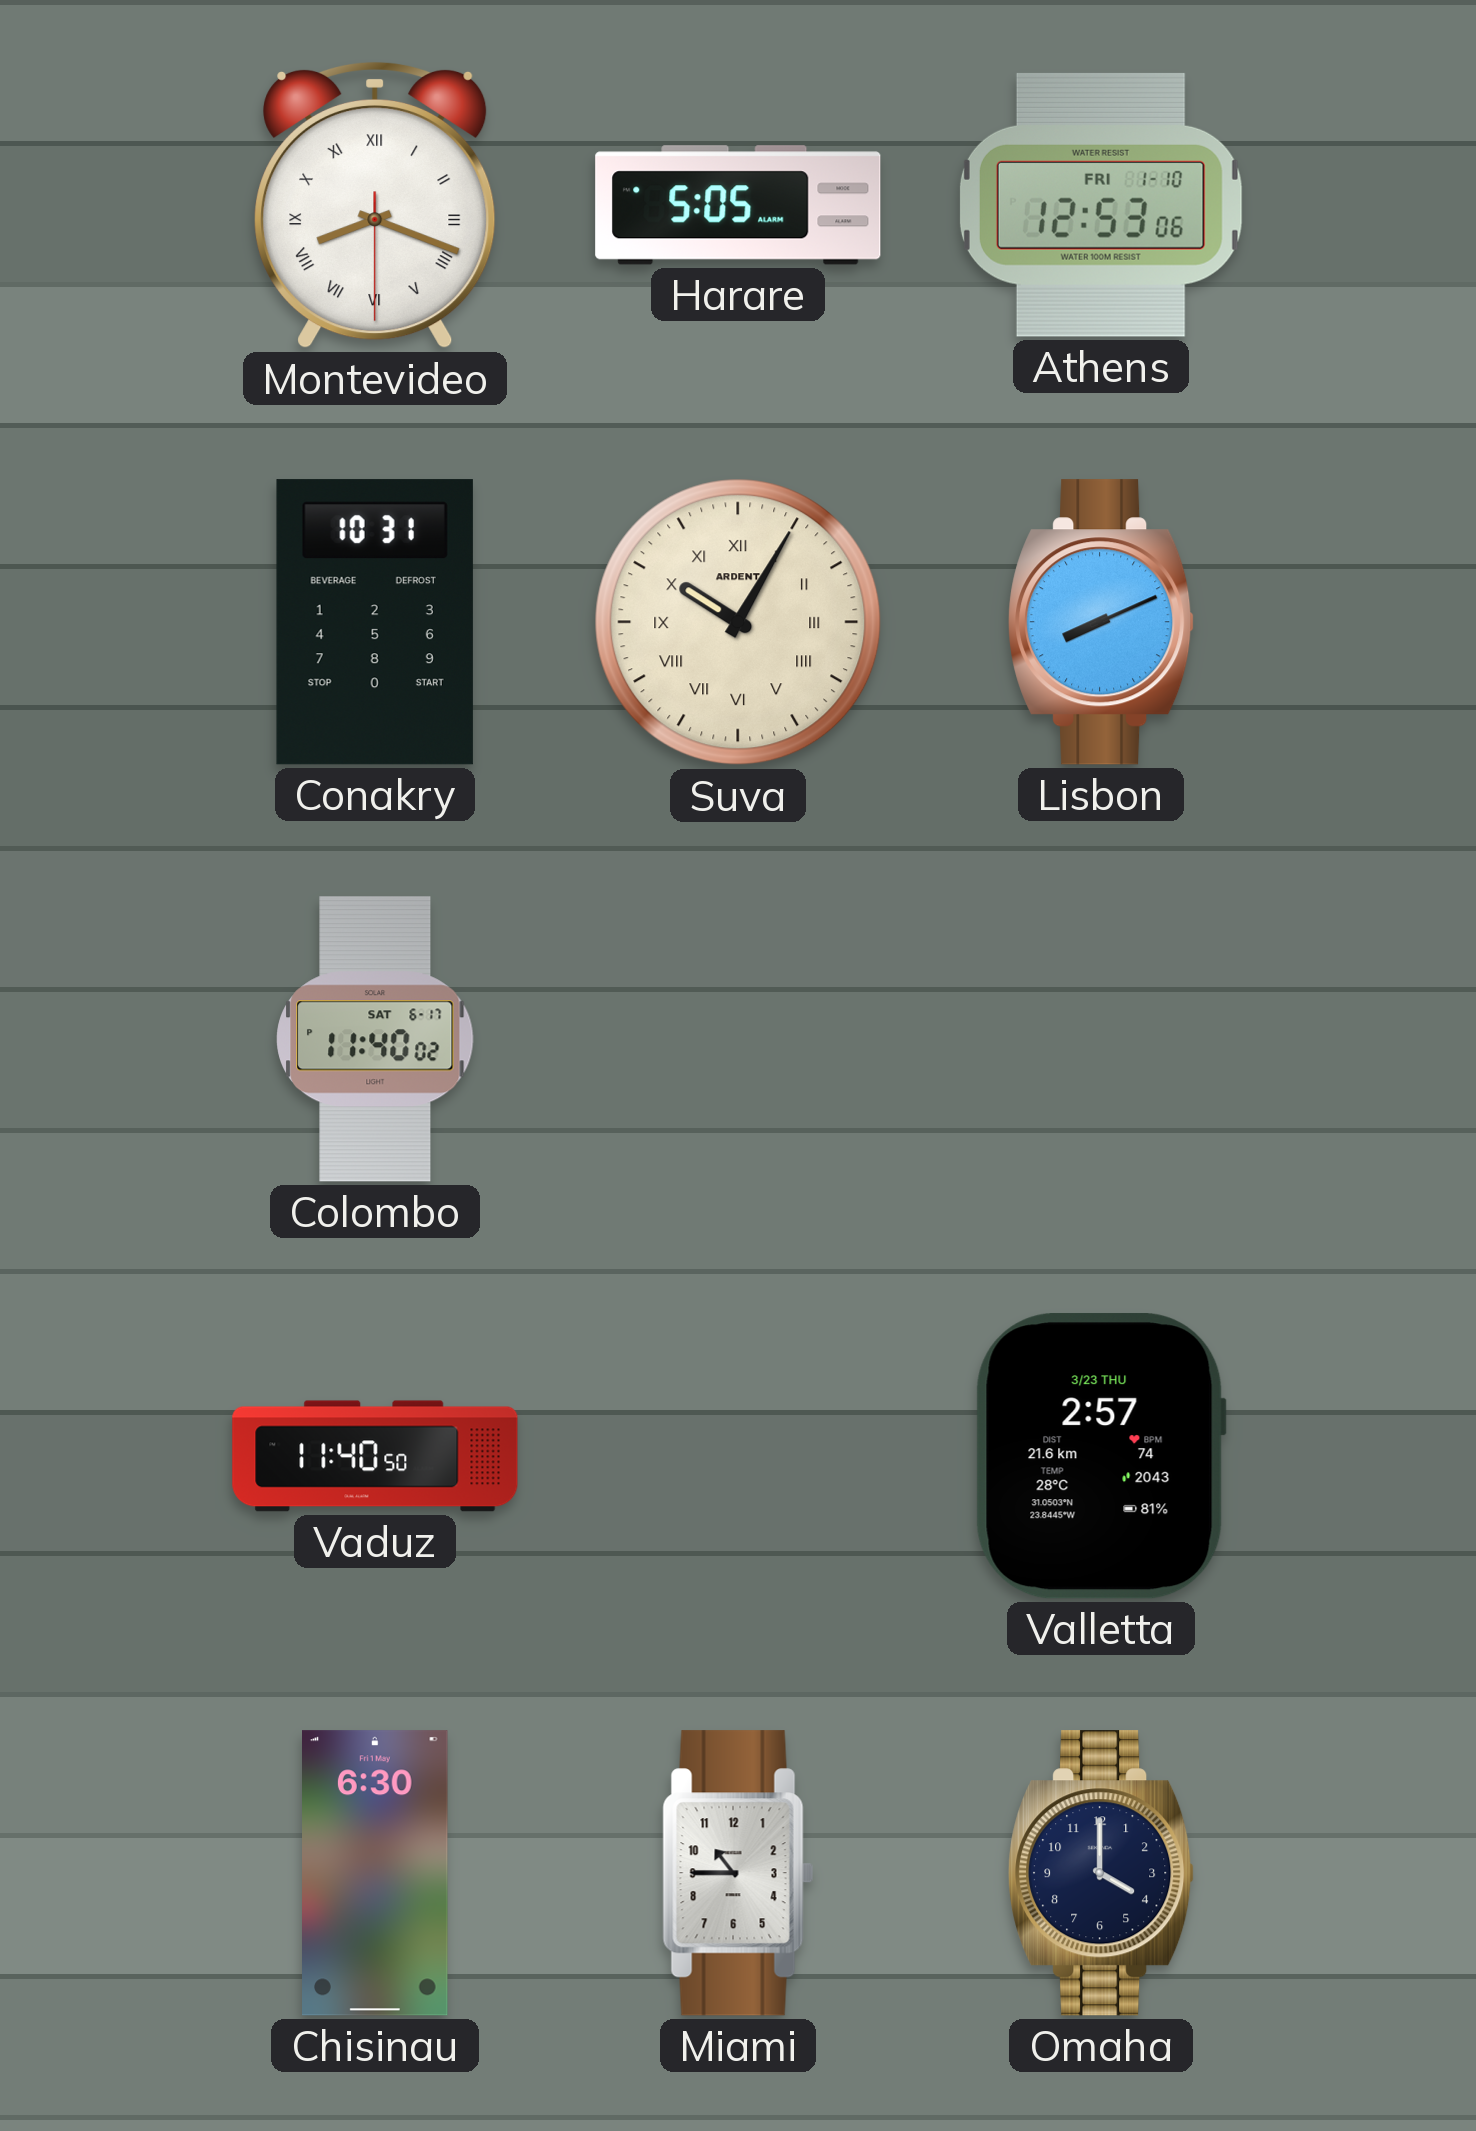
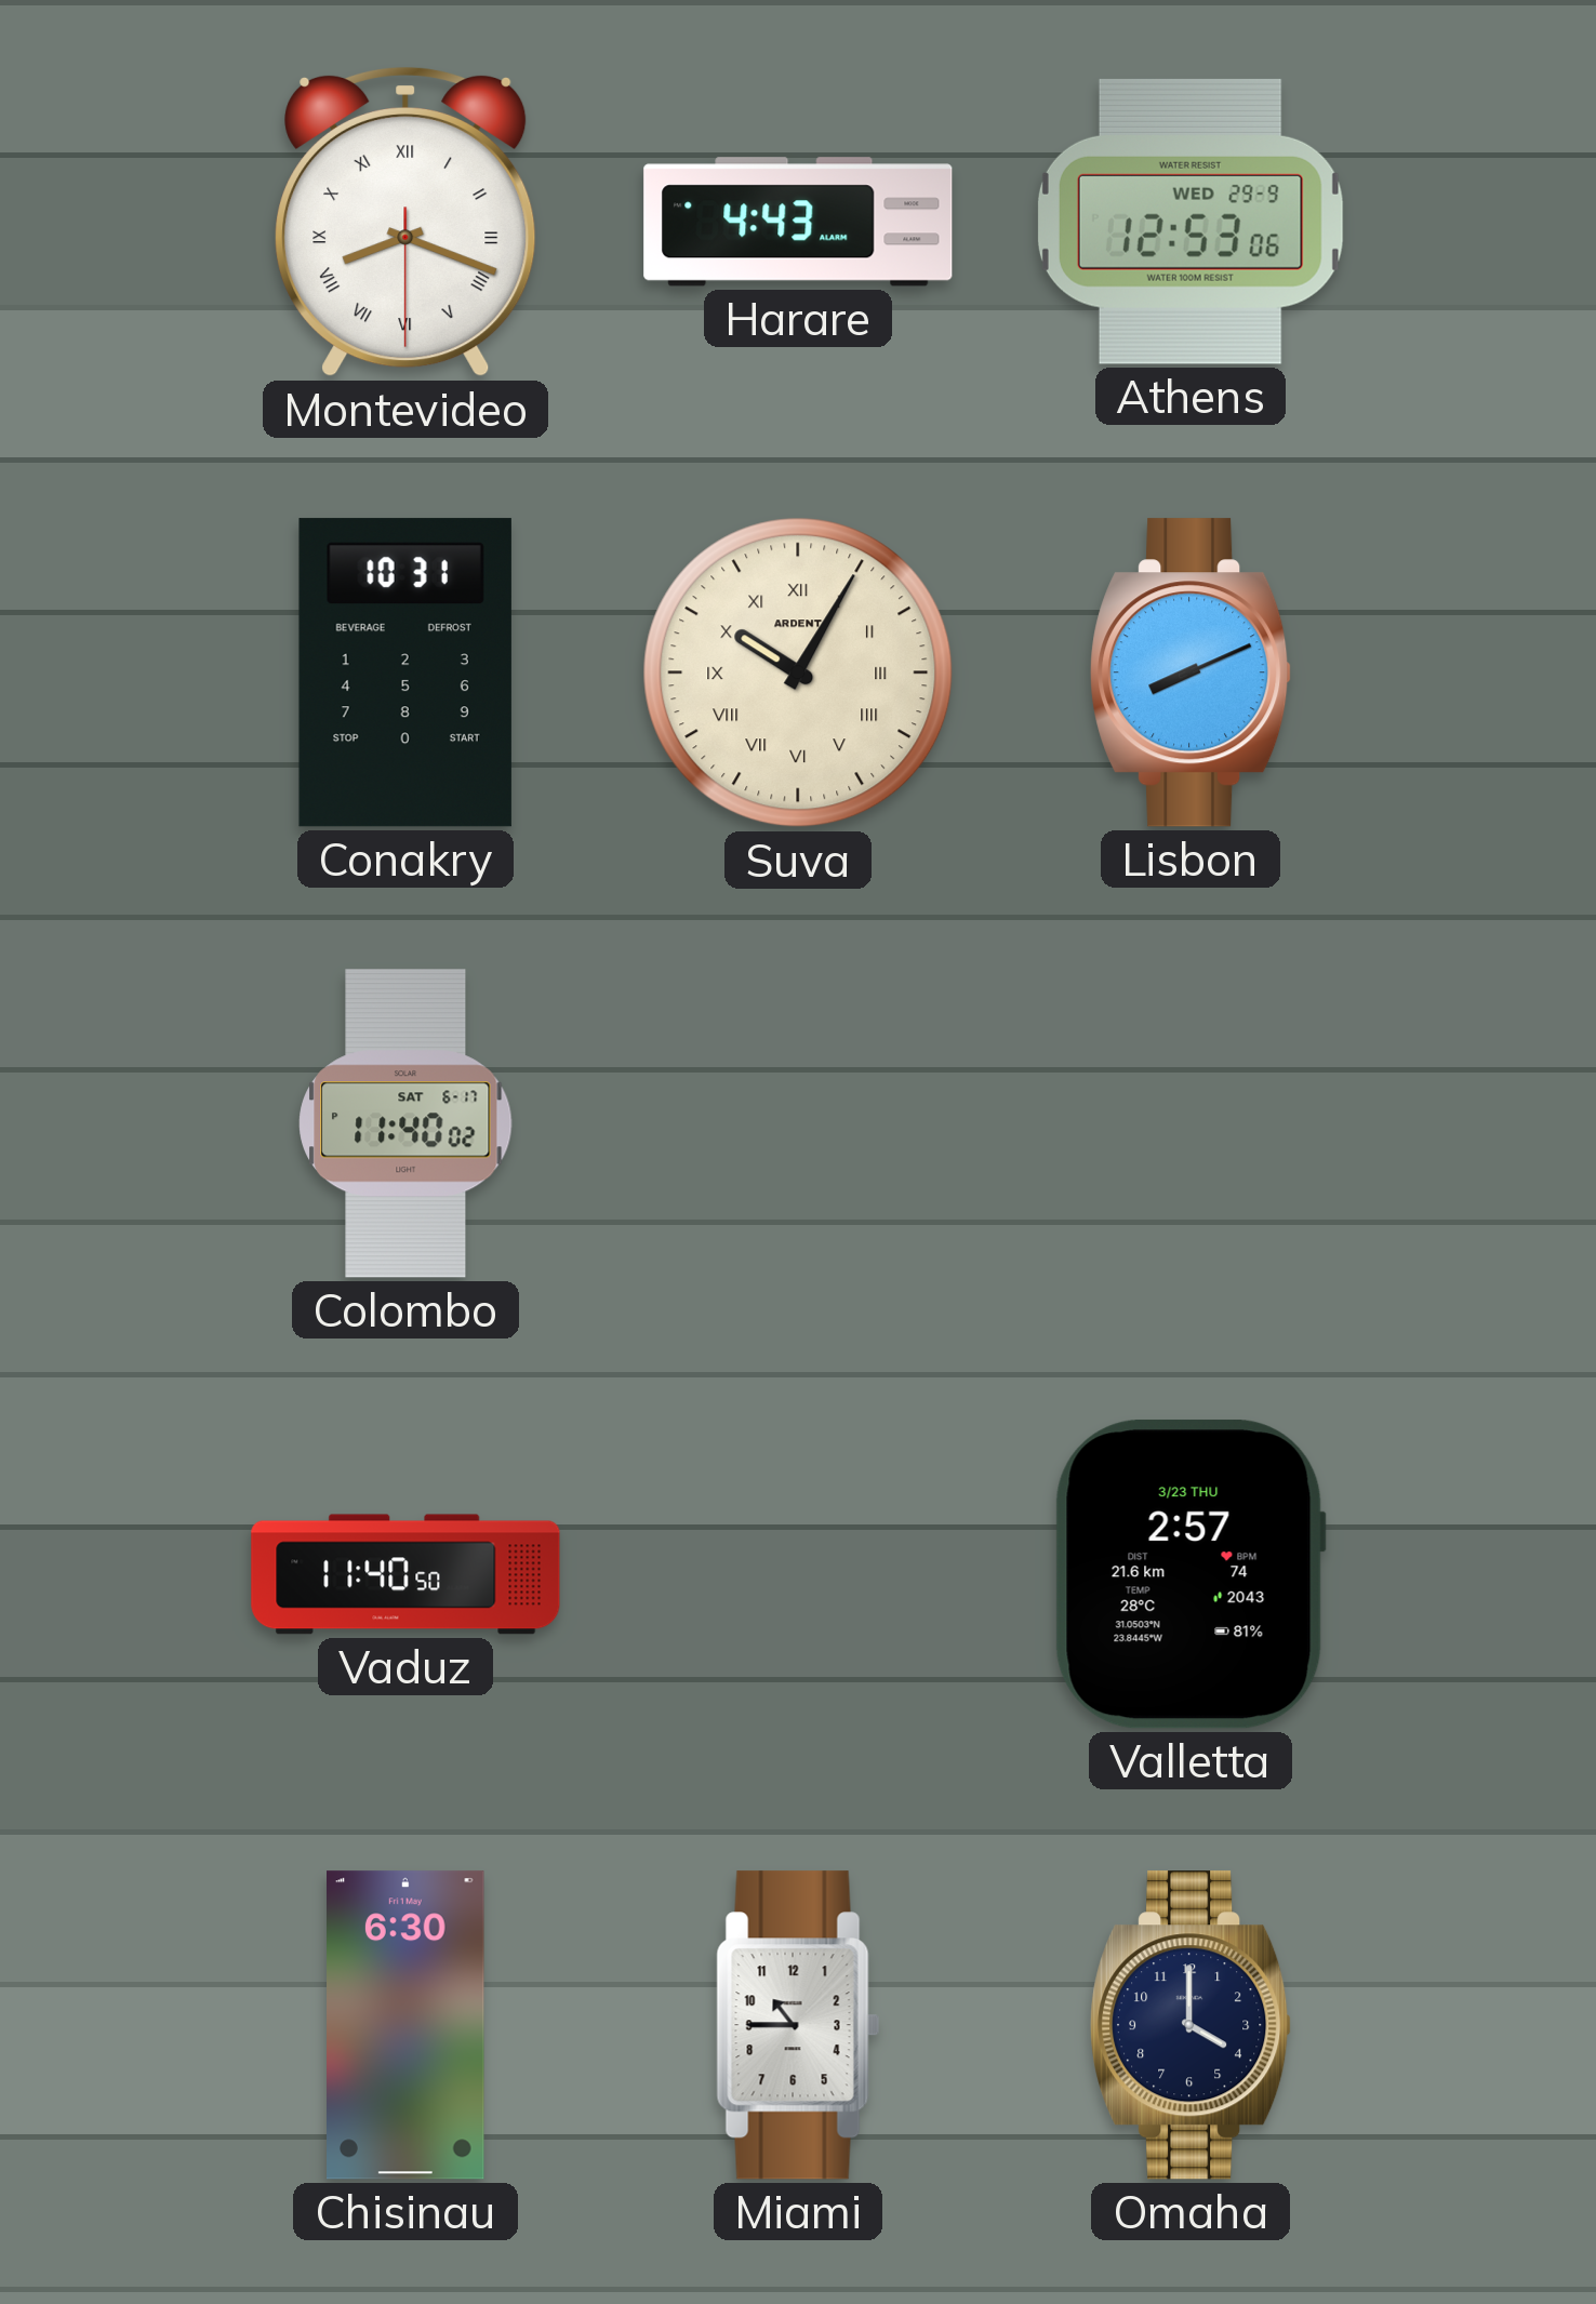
Harare: 5:05 -> 4:43
Athens date: FRI 1-10 -> WED 29-9
